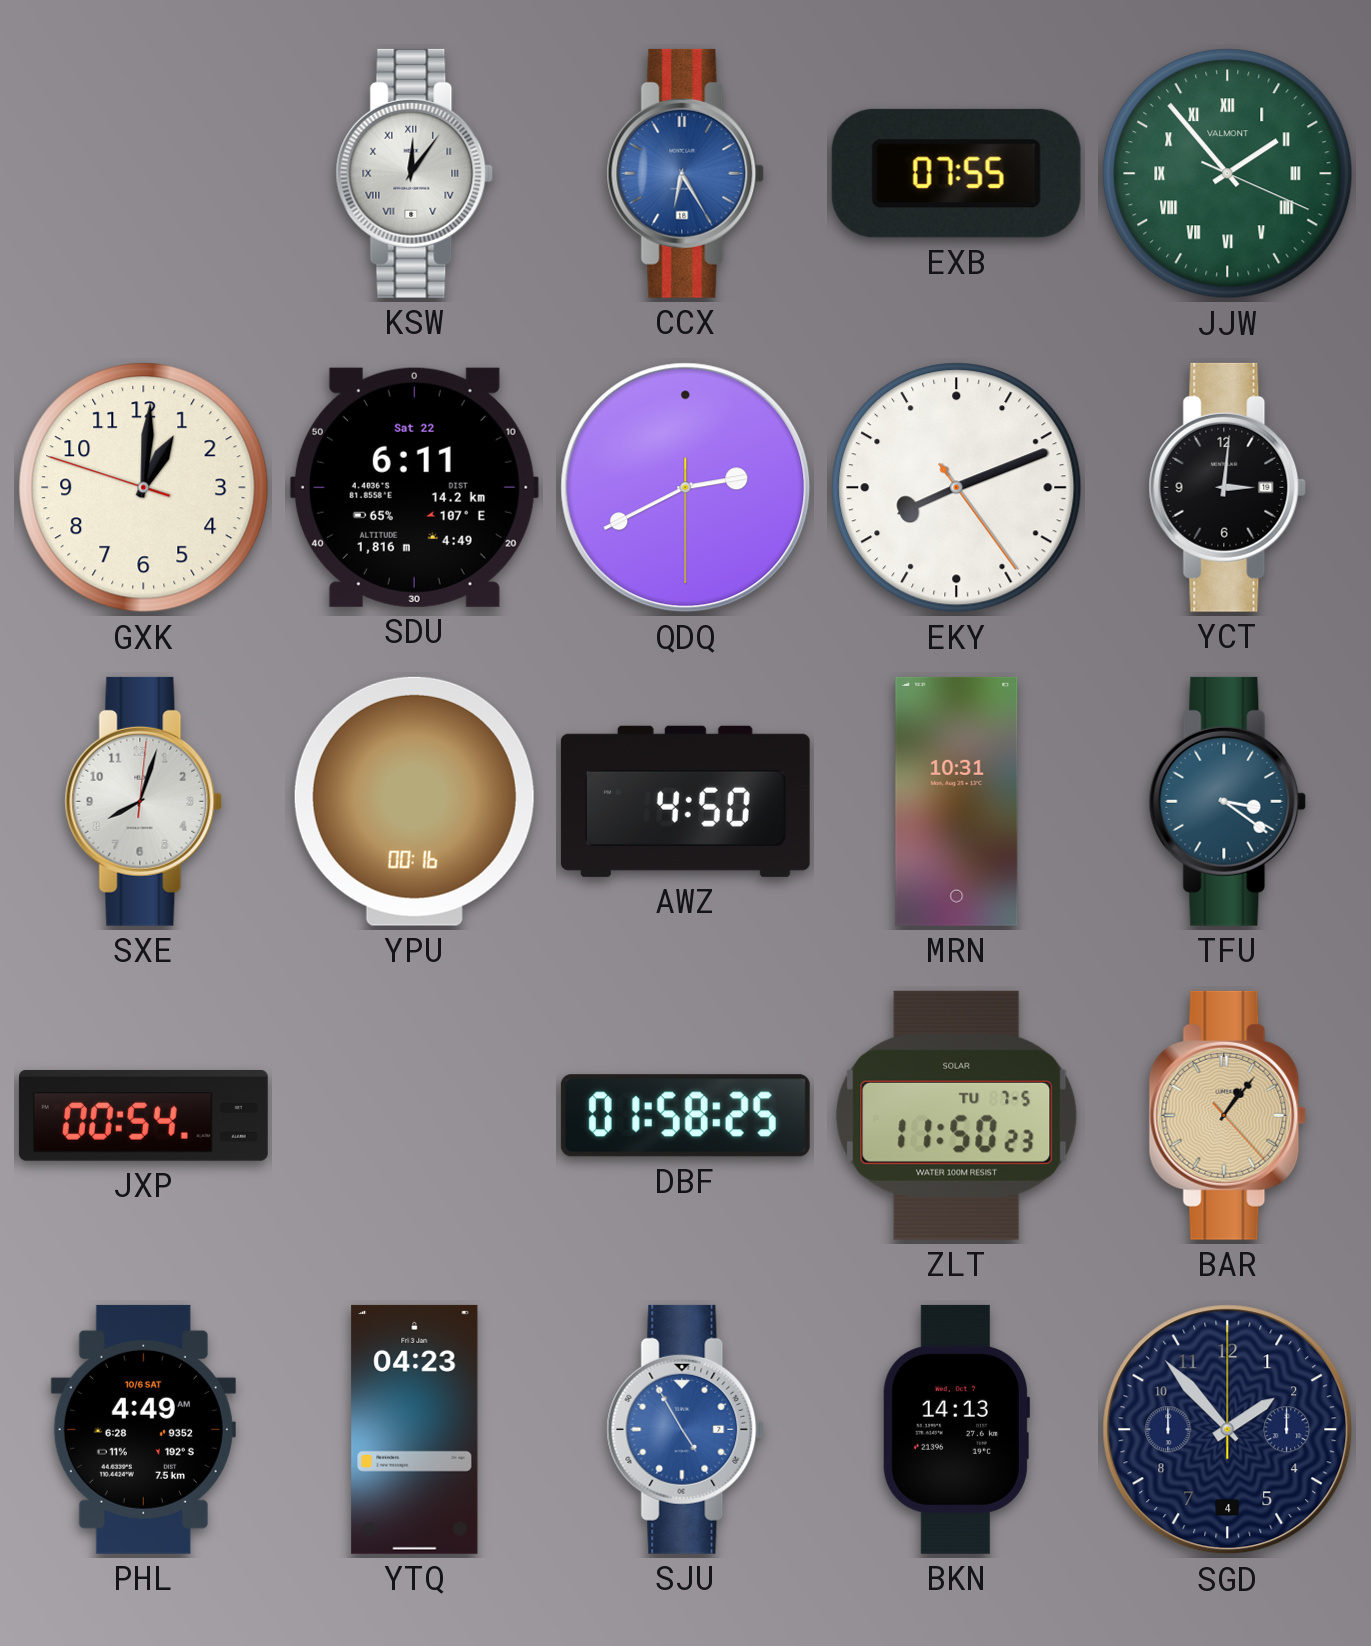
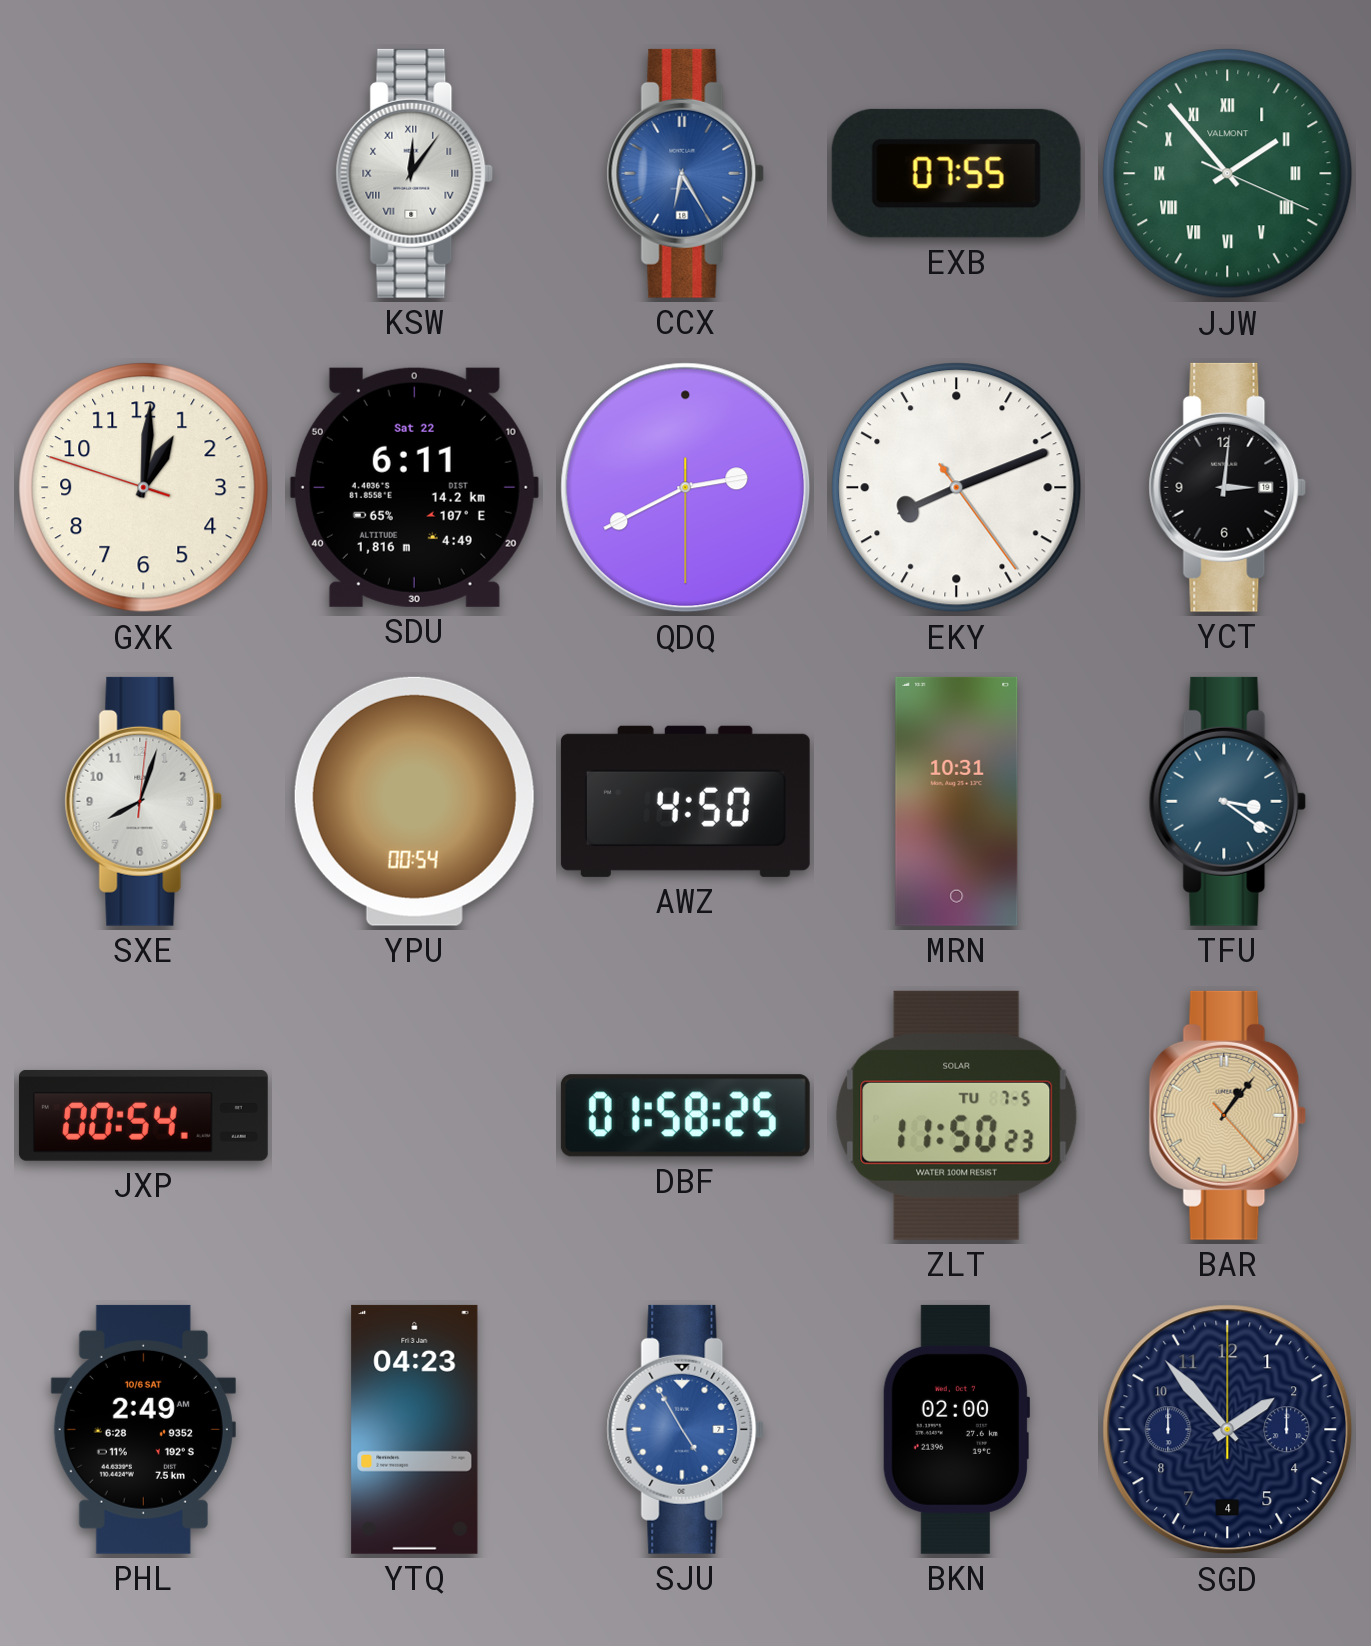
YPU: 00:16 -> 00:54
PHL: 4:49 -> 2:49
BKN: 14:13 -> 02:00
